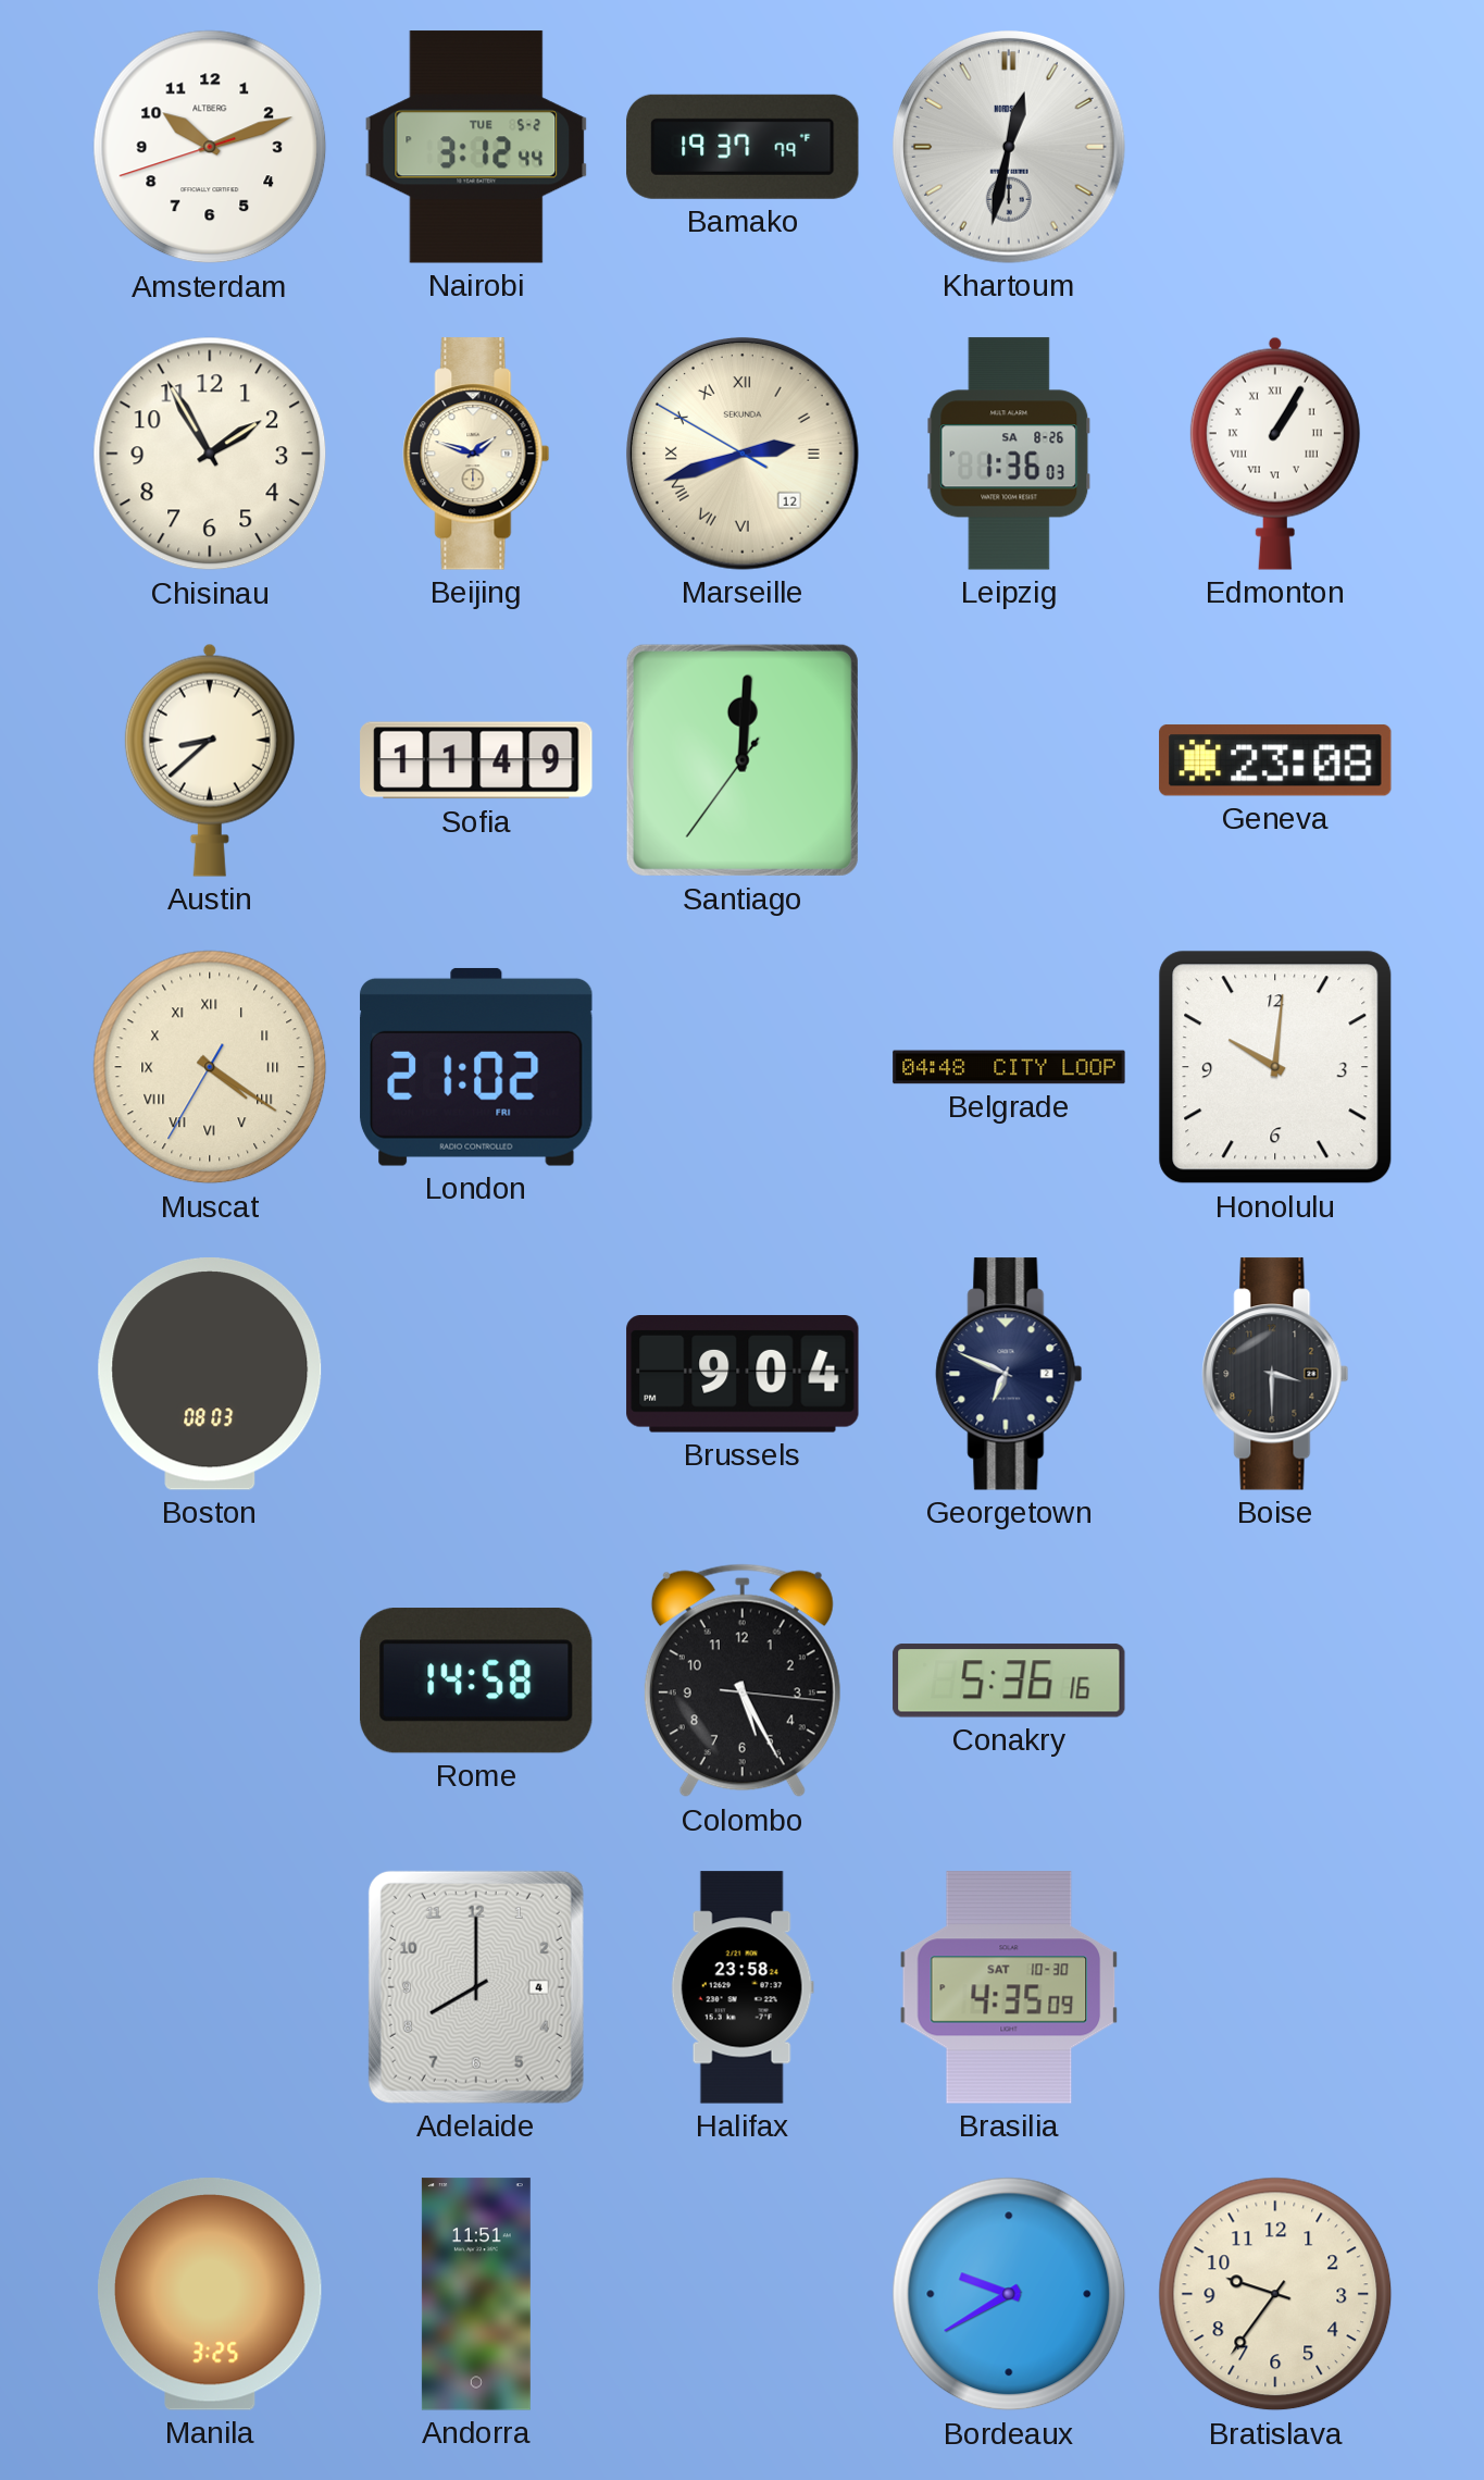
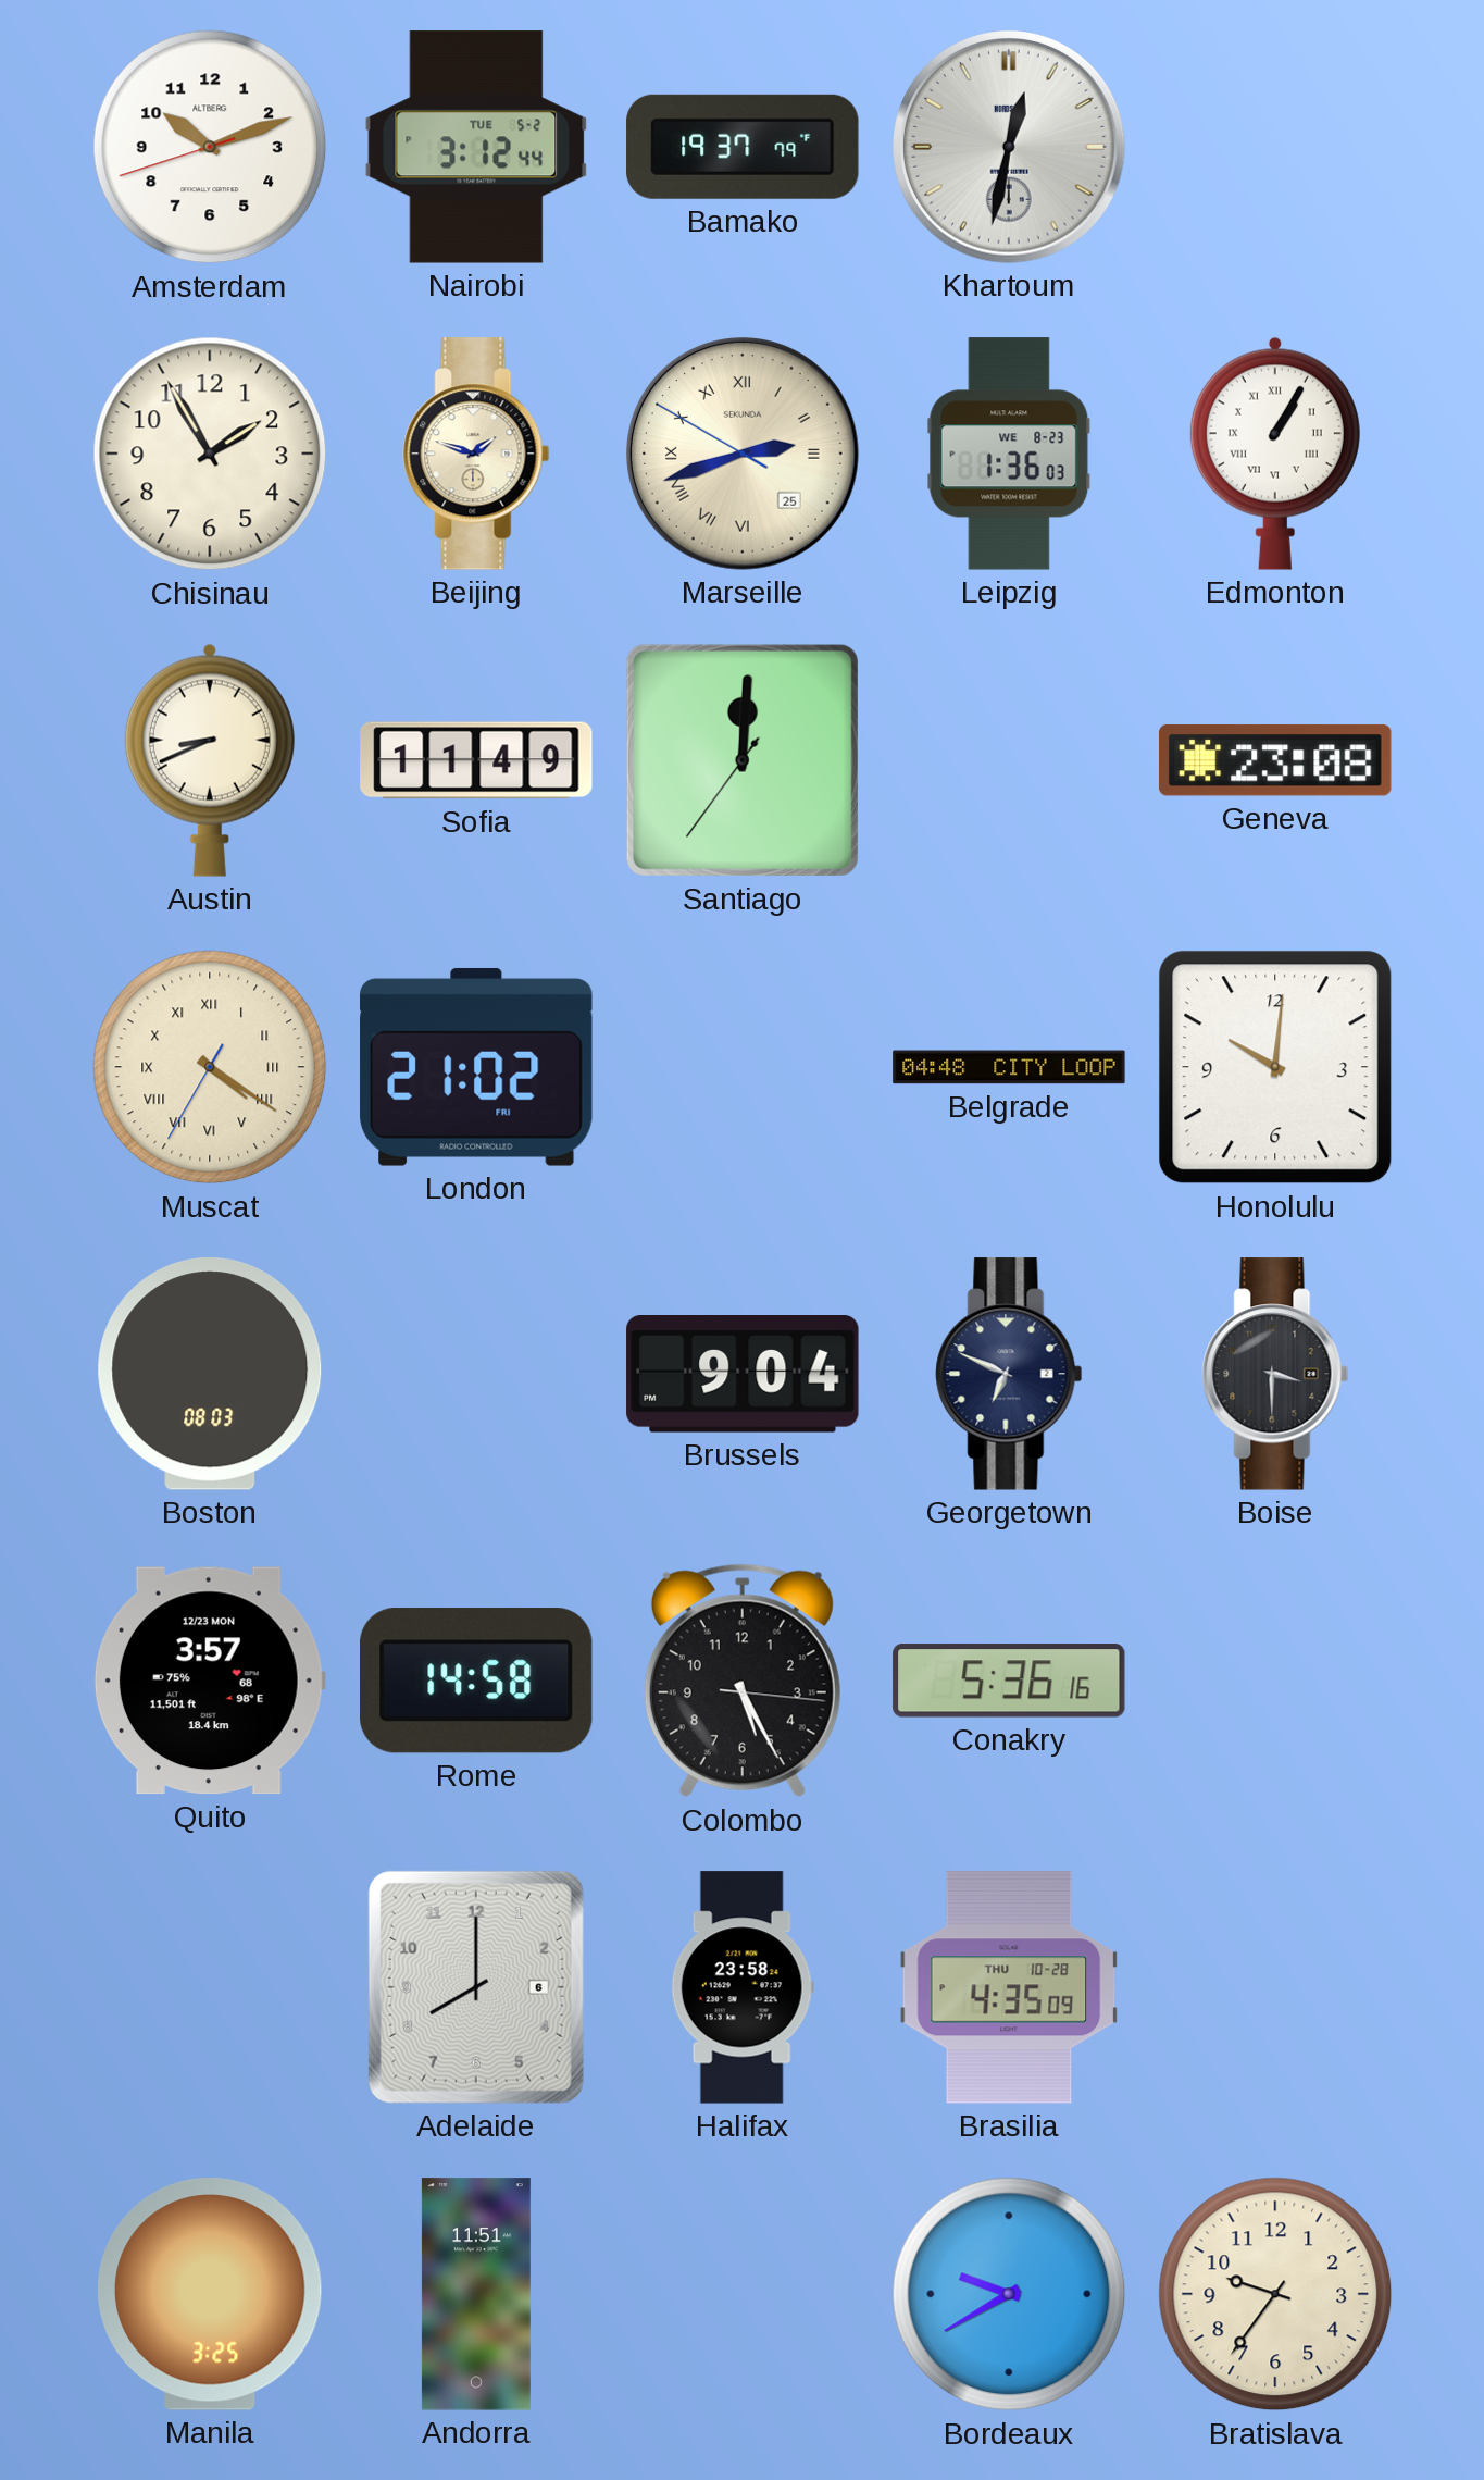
Marseille date: 12 -> 25
Leipzig date: SA 8-26 -> WE 8-23
Austin: 8:38 -> 8:41
Quito: none -> 3:57
Adelaide date: 4 -> 6
Brasilia date: SAT 10-30 -> THU 10-28
